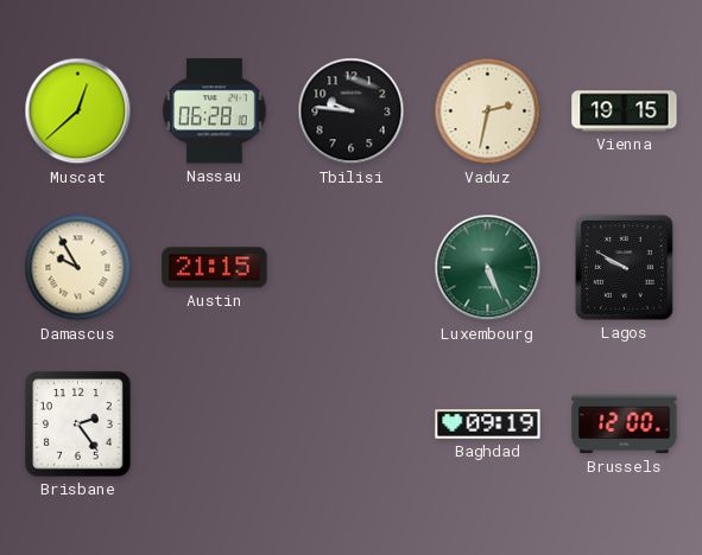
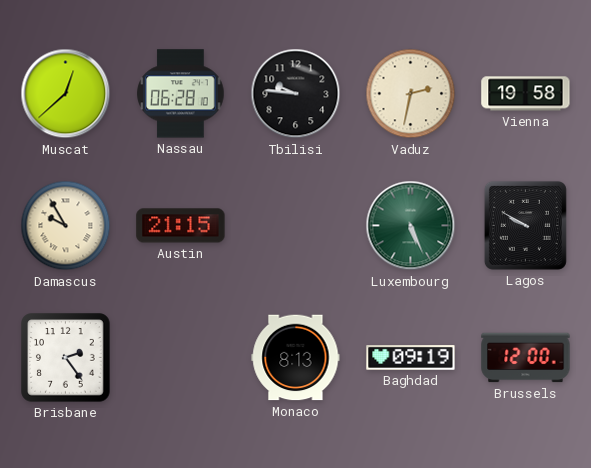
Vienna: 19:15 -> 19:58
Monaco: none -> 8:13
